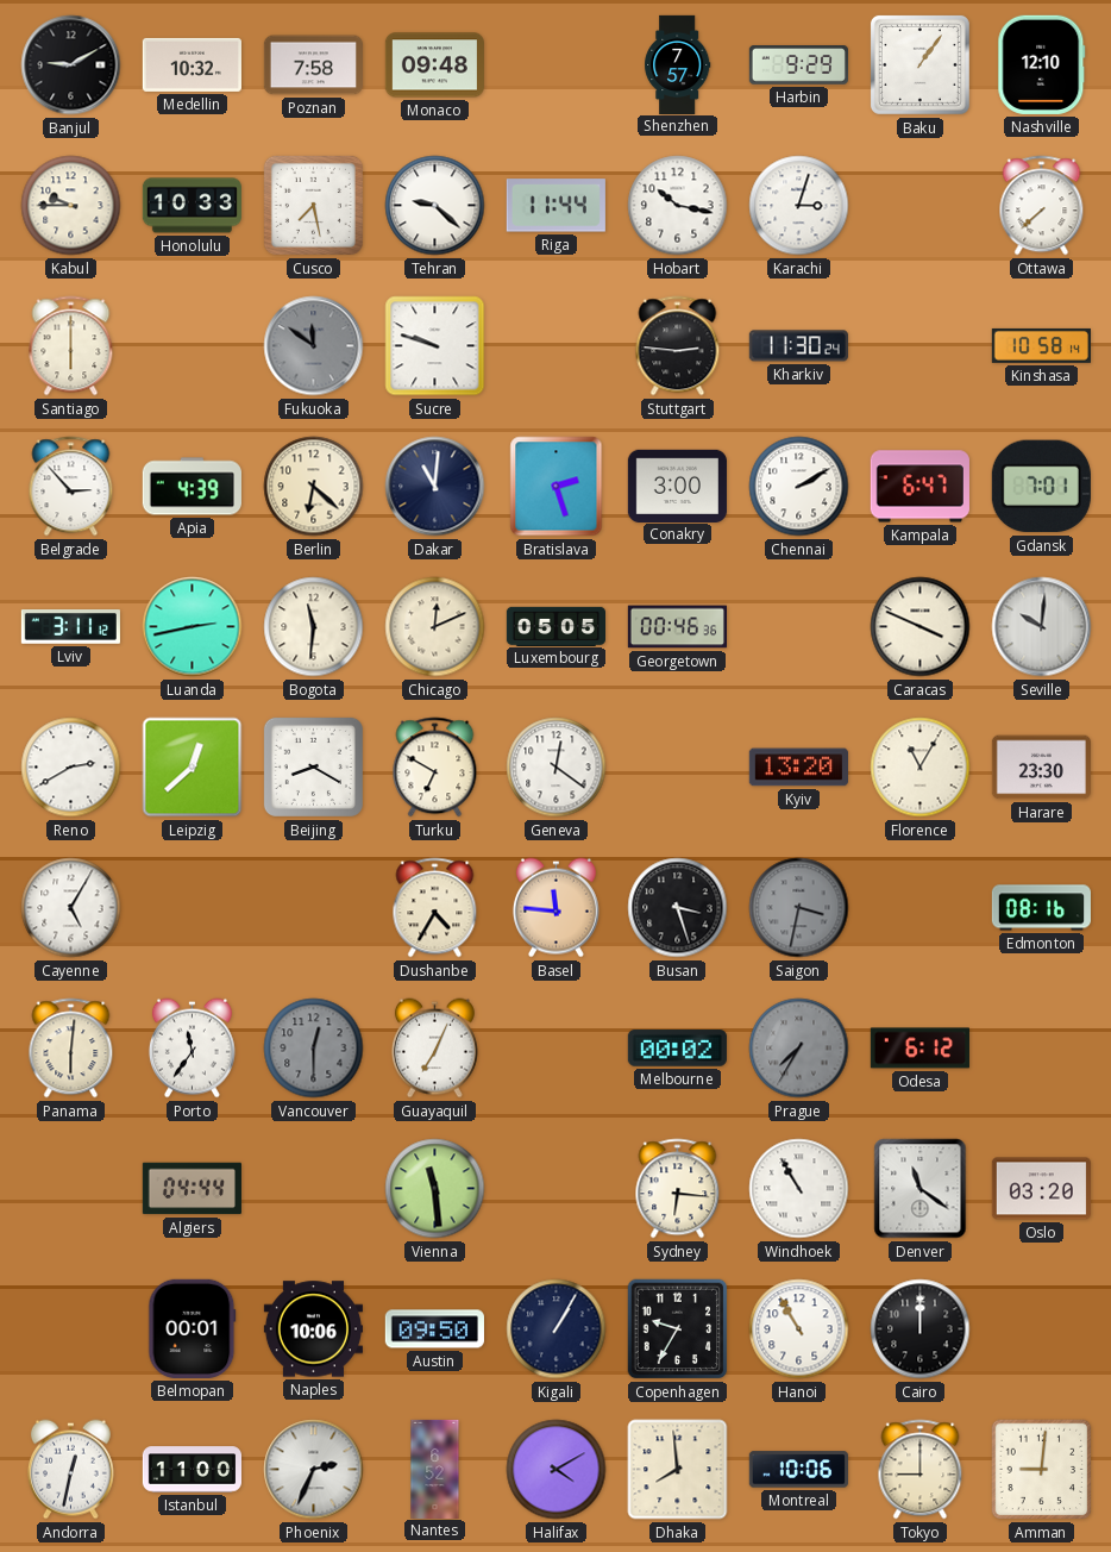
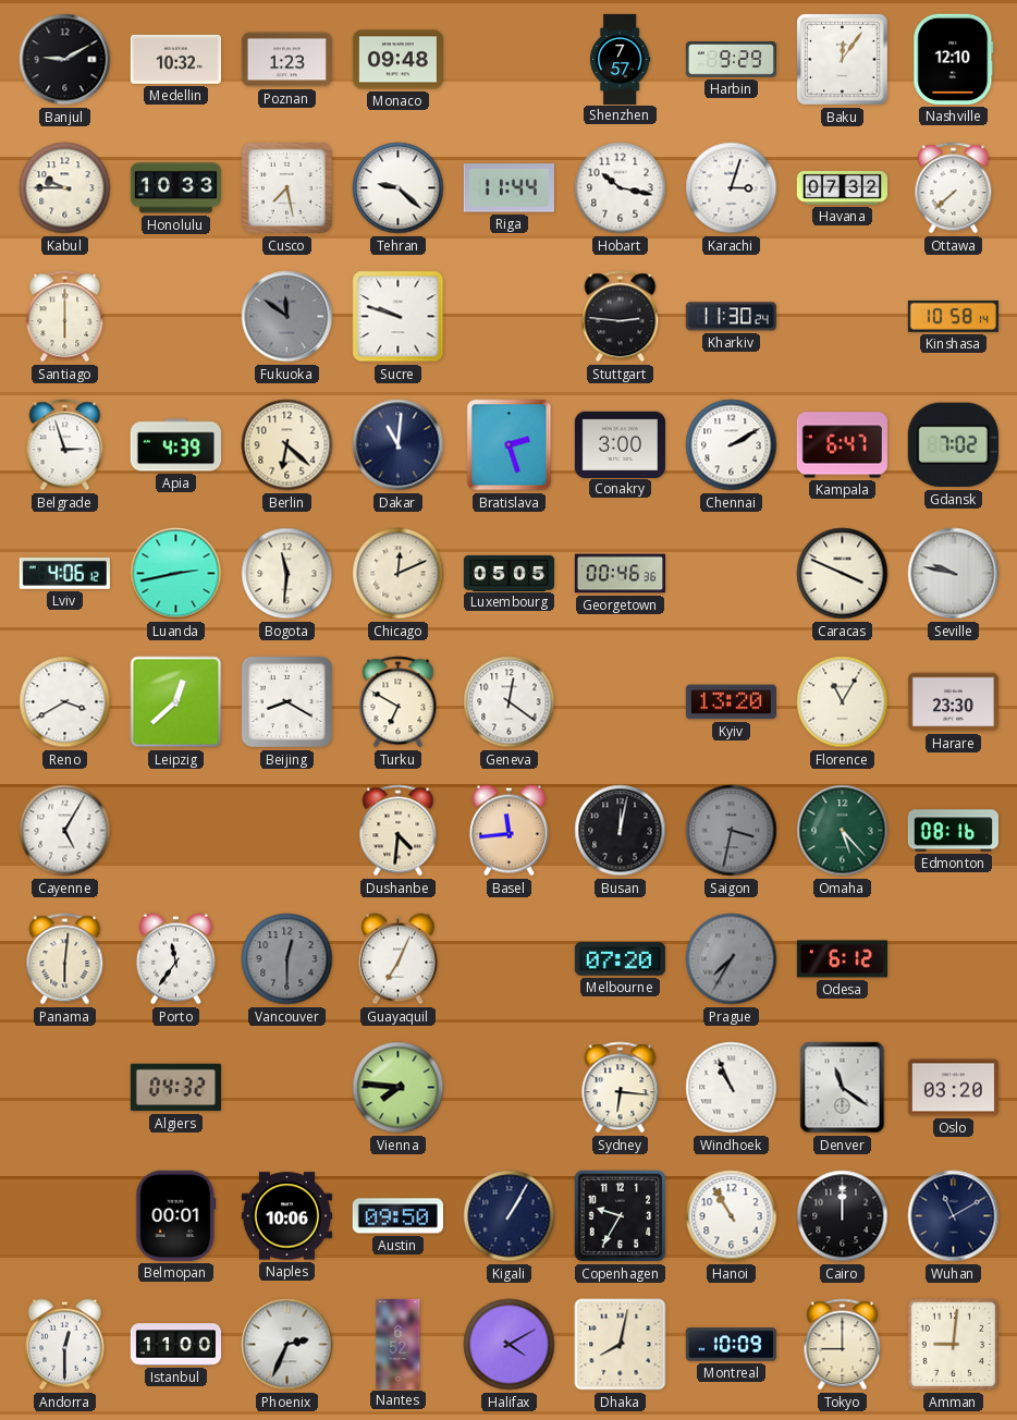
Poznan: 7:58 -> 1:23
Baku: 1:06 -> 12:06
Havana: none -> 07:32
Belgrade: 2:53 -> 2:57
Gdansk: 7:01 -> 7:02
Lviv: 3:11 -> 4:06
Seville: 10:01 -> 9:47
Reno: 2:40 -> 3:40
Dushanbe: 4:35 -> 4:31
Basel: 11:46 -> 11:44
Busan: 3:27 -> 12:02
Omaha: none -> 5:23
Melbourne: 00:02 -> 07:20
Algiers: 04:44 -> 04:32
Vienna: 11:29 -> 7:46
Windhoek: 10:55 -> 10:56
Wuhan: none -> 11:10
Andorra: 12:32 -> 12:30
Dhaka: 7:59 -> 8:02
Montreal: 10:06 -> 10:09
